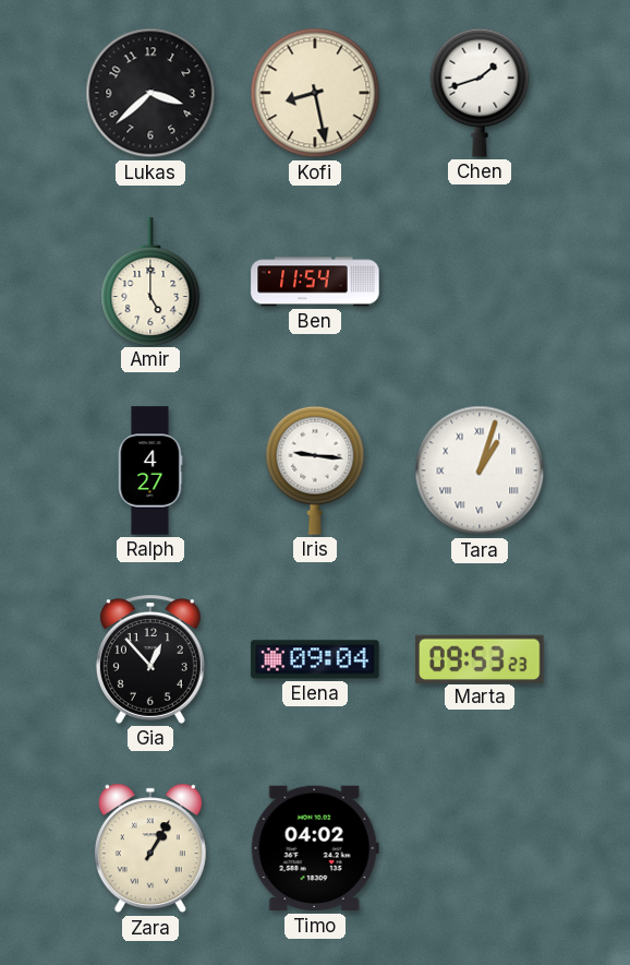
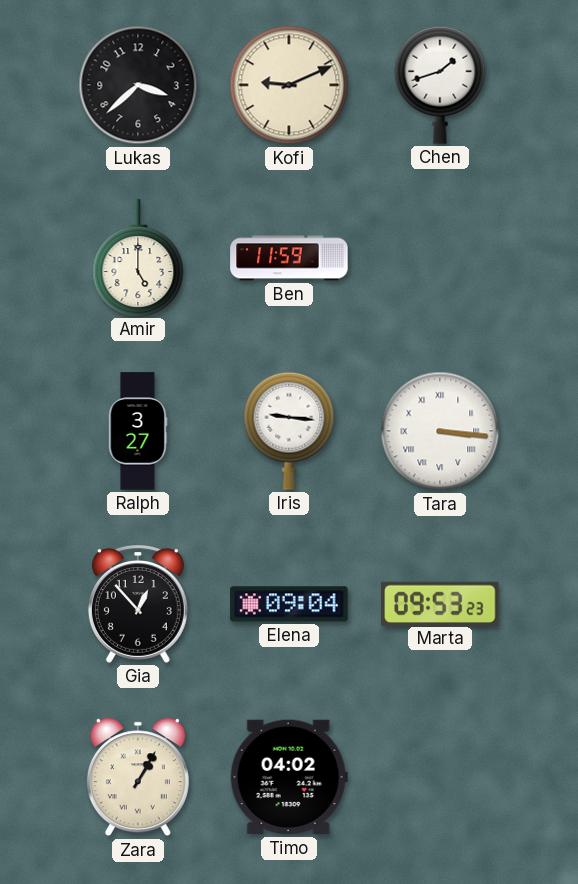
Kofi: 8:28 -> 9:11
Ben: 11:54 -> 11:59
Ralph: 4:27 -> 3:27
Tara: 1:03 -> 3:16
